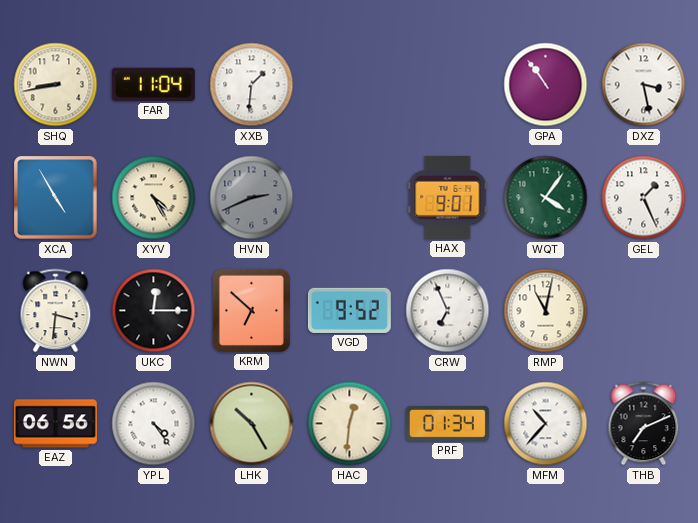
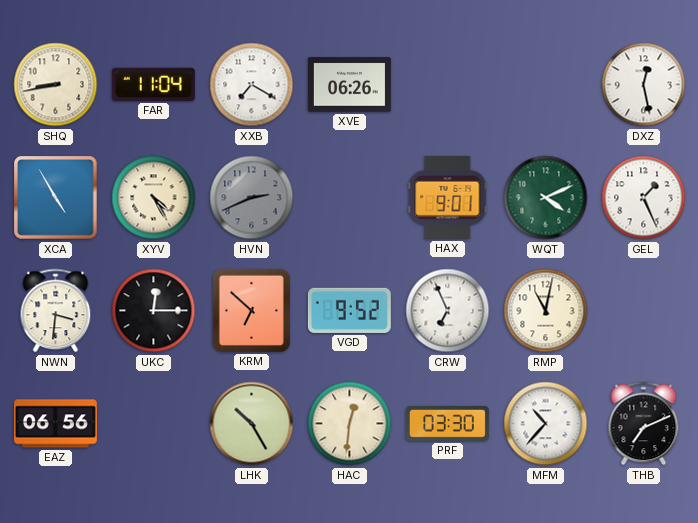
XXB: 1:31 -> 7:20
XVE: none -> 06:26
GPA: 10:54 -> none
DXZ: 3:28 -> 12:28
WQT: 4:06 -> 4:11
YPL: 4:24 -> none
PRF: 01:34 -> 03:30
